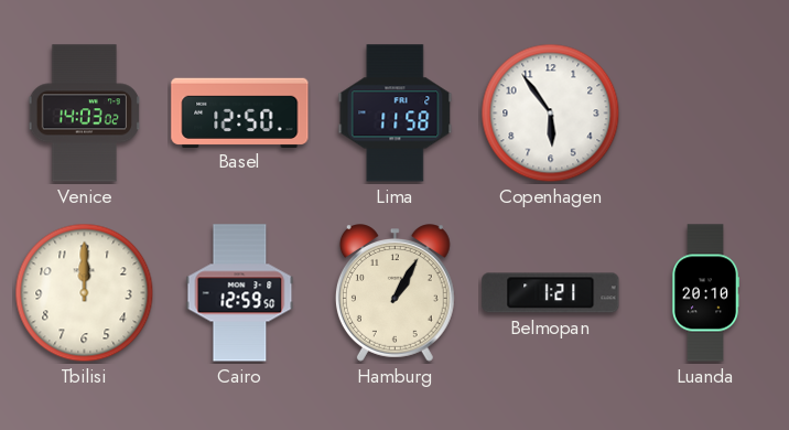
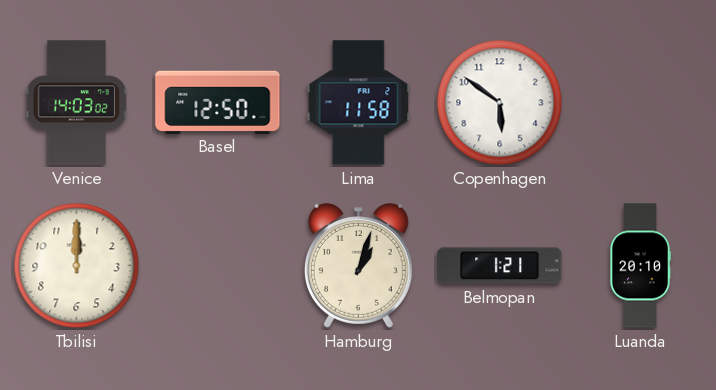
Copenhagen: 5:54 -> 5:51
Cairo: 12:59 -> none
Hamburg: 1:05 -> 1:03
